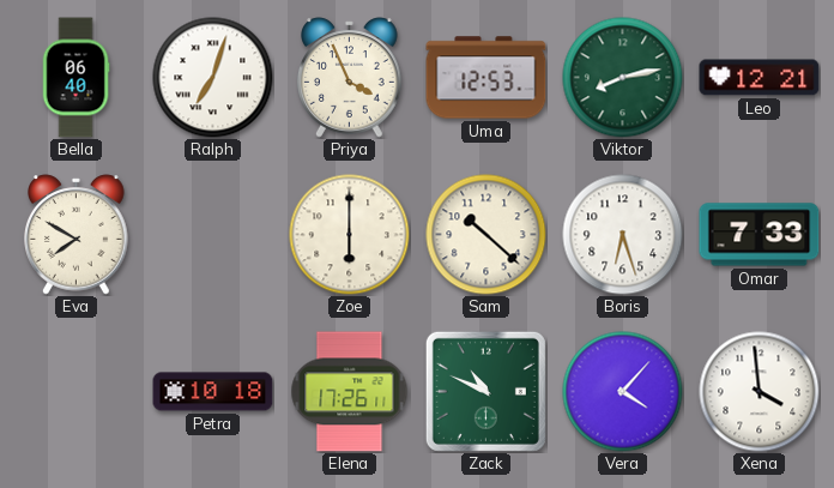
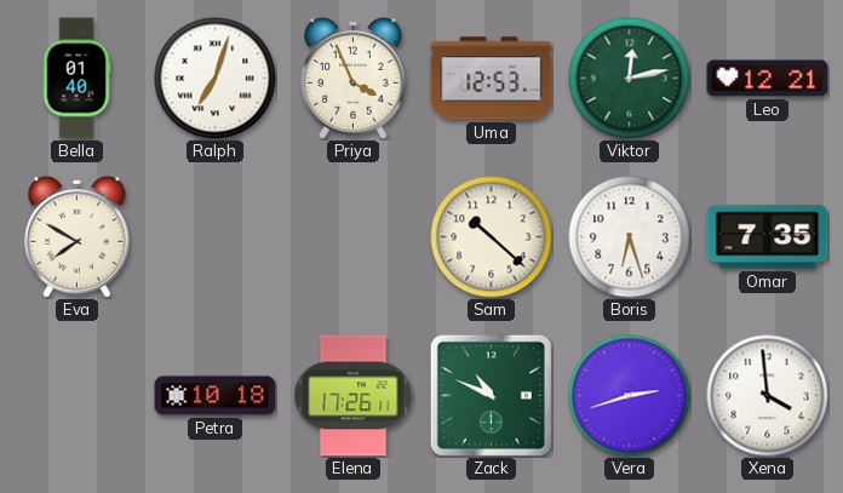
Bella: 06:40 -> 01:40
Viktor: 8:13 -> 12:13
Zoe: 6:00 -> none
Omar: 7:33 -> 7:35
Vera: 4:07 -> 2:42
